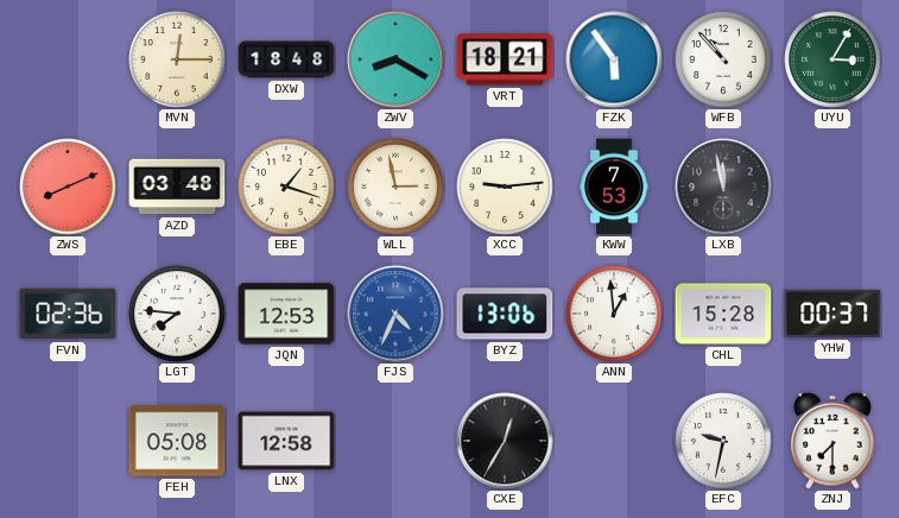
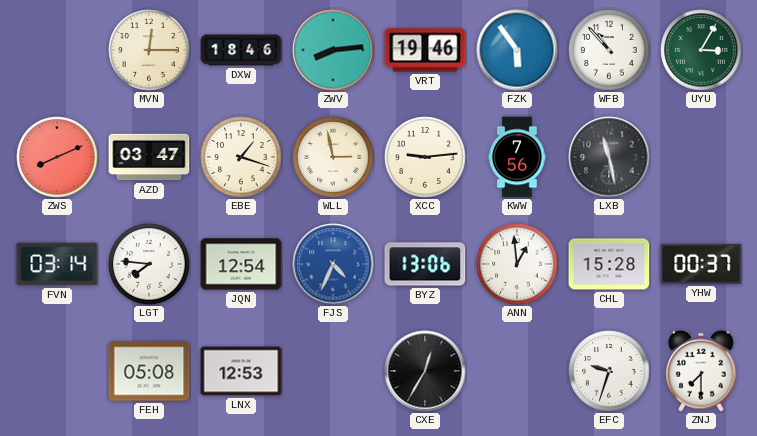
DXW: 18:48 -> 18:46
ZWV: 8:20 -> 8:14
VRT: 18:21 -> 19:46
AZD: 03:48 -> 03:47
KWW: 7:53 -> 7:56
LXB: 11:58 -> 11:28
FVN: 02:36 -> 03:14
JQN: 12:53 -> 12:54
LNX: 12:58 -> 12:53
EFC: 9:32 -> 9:33
